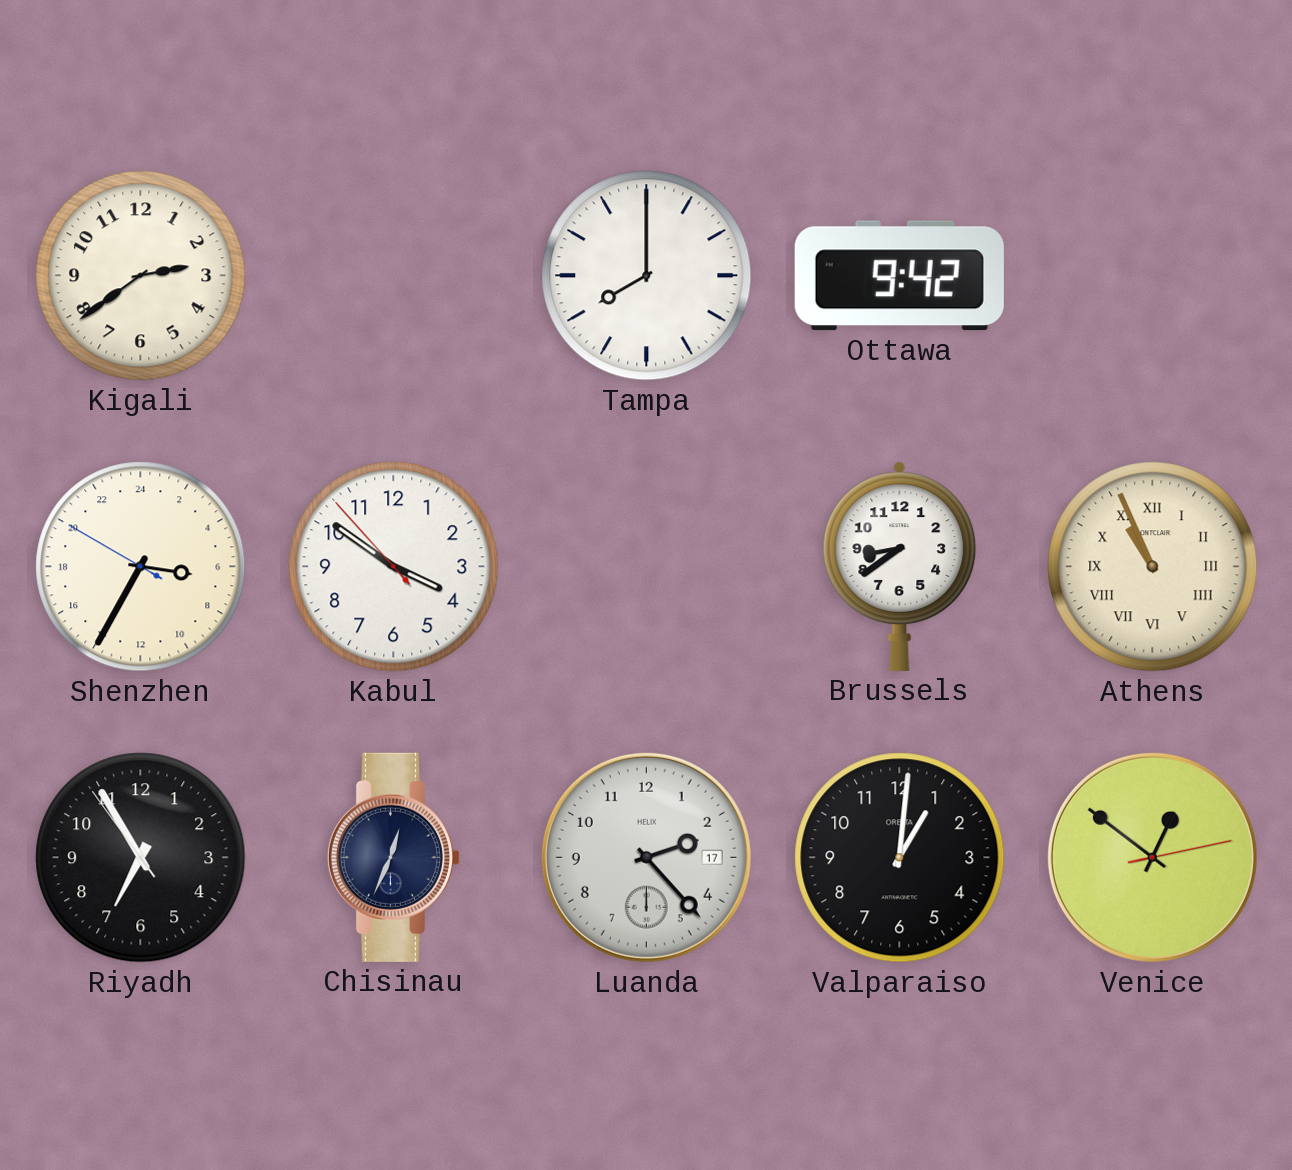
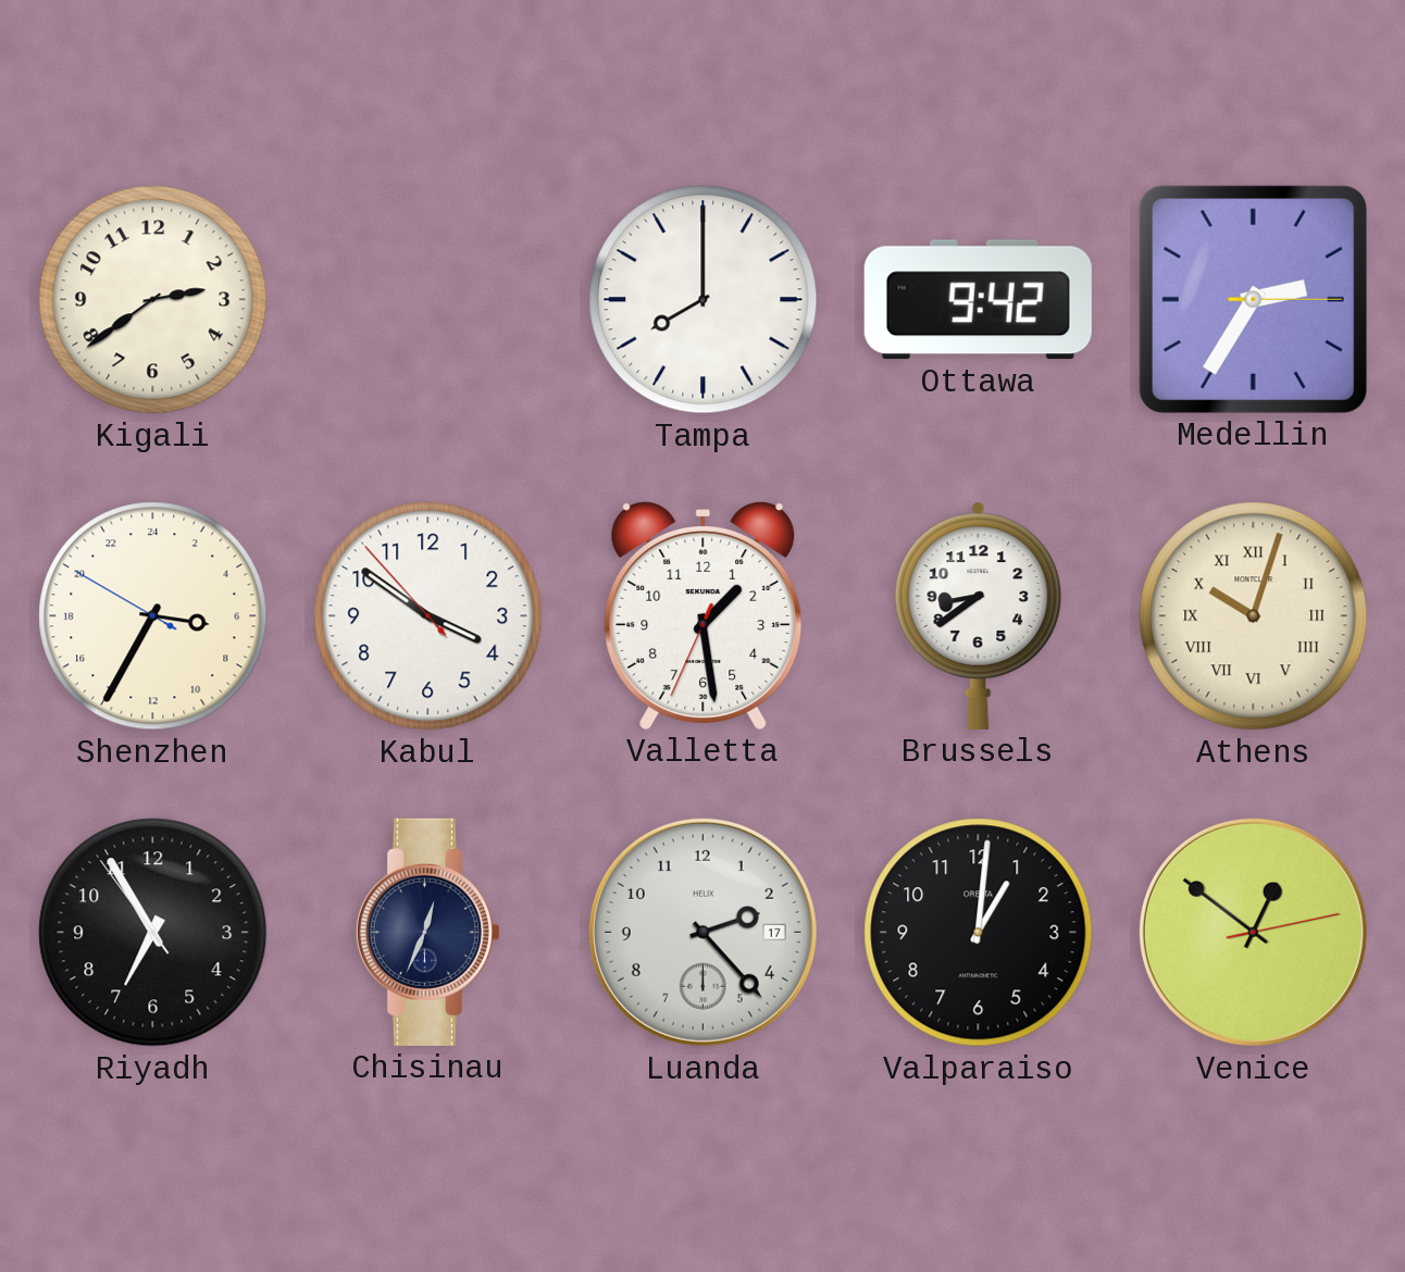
Medellin: none -> 2:35
Valletta: none -> 1:28
Athens: 10:56 -> 10:03
